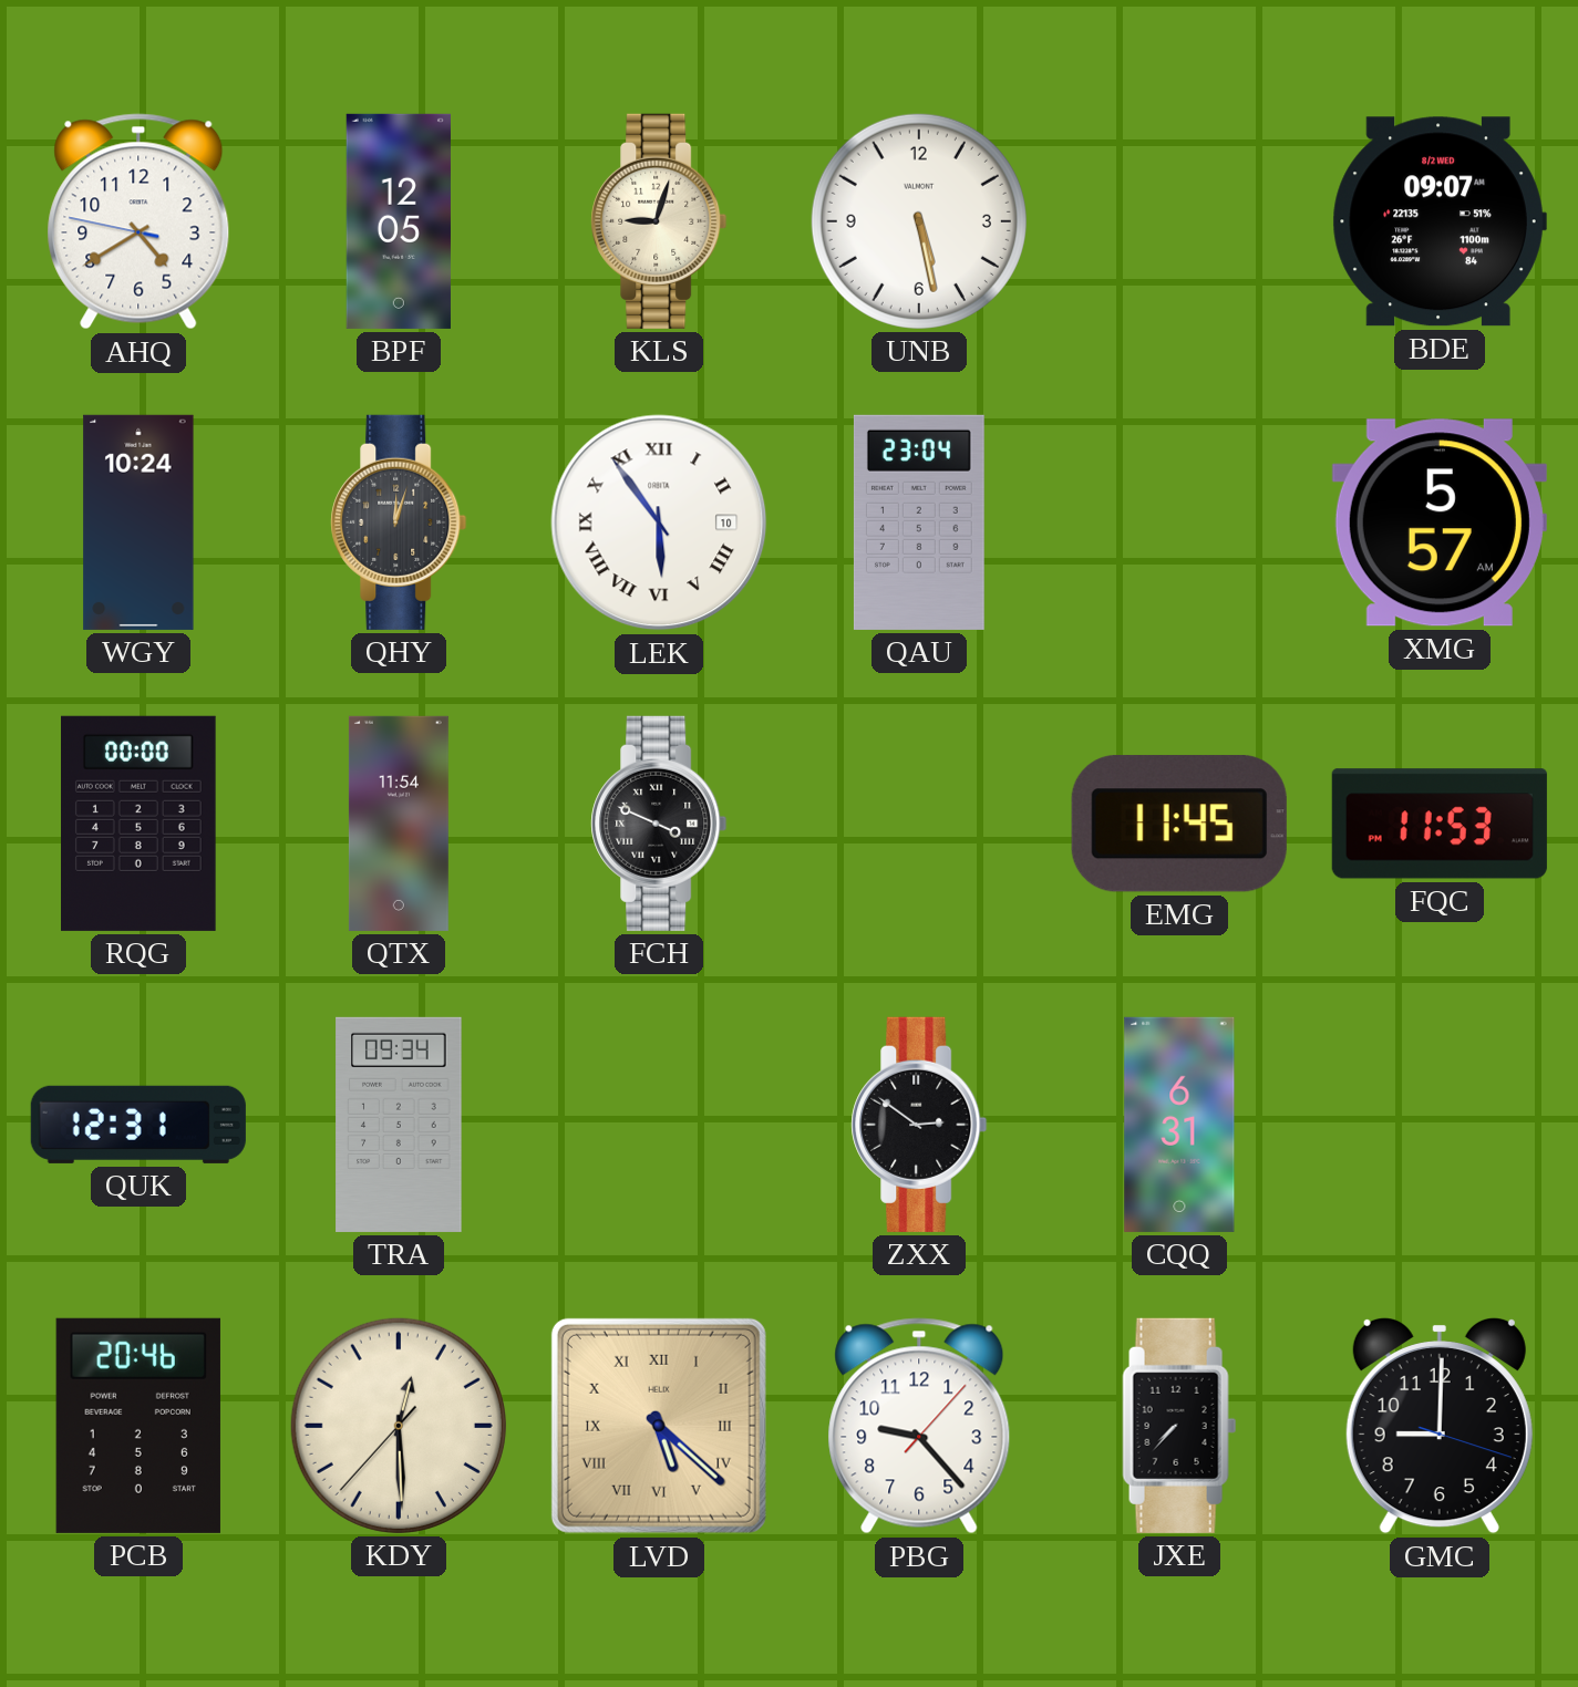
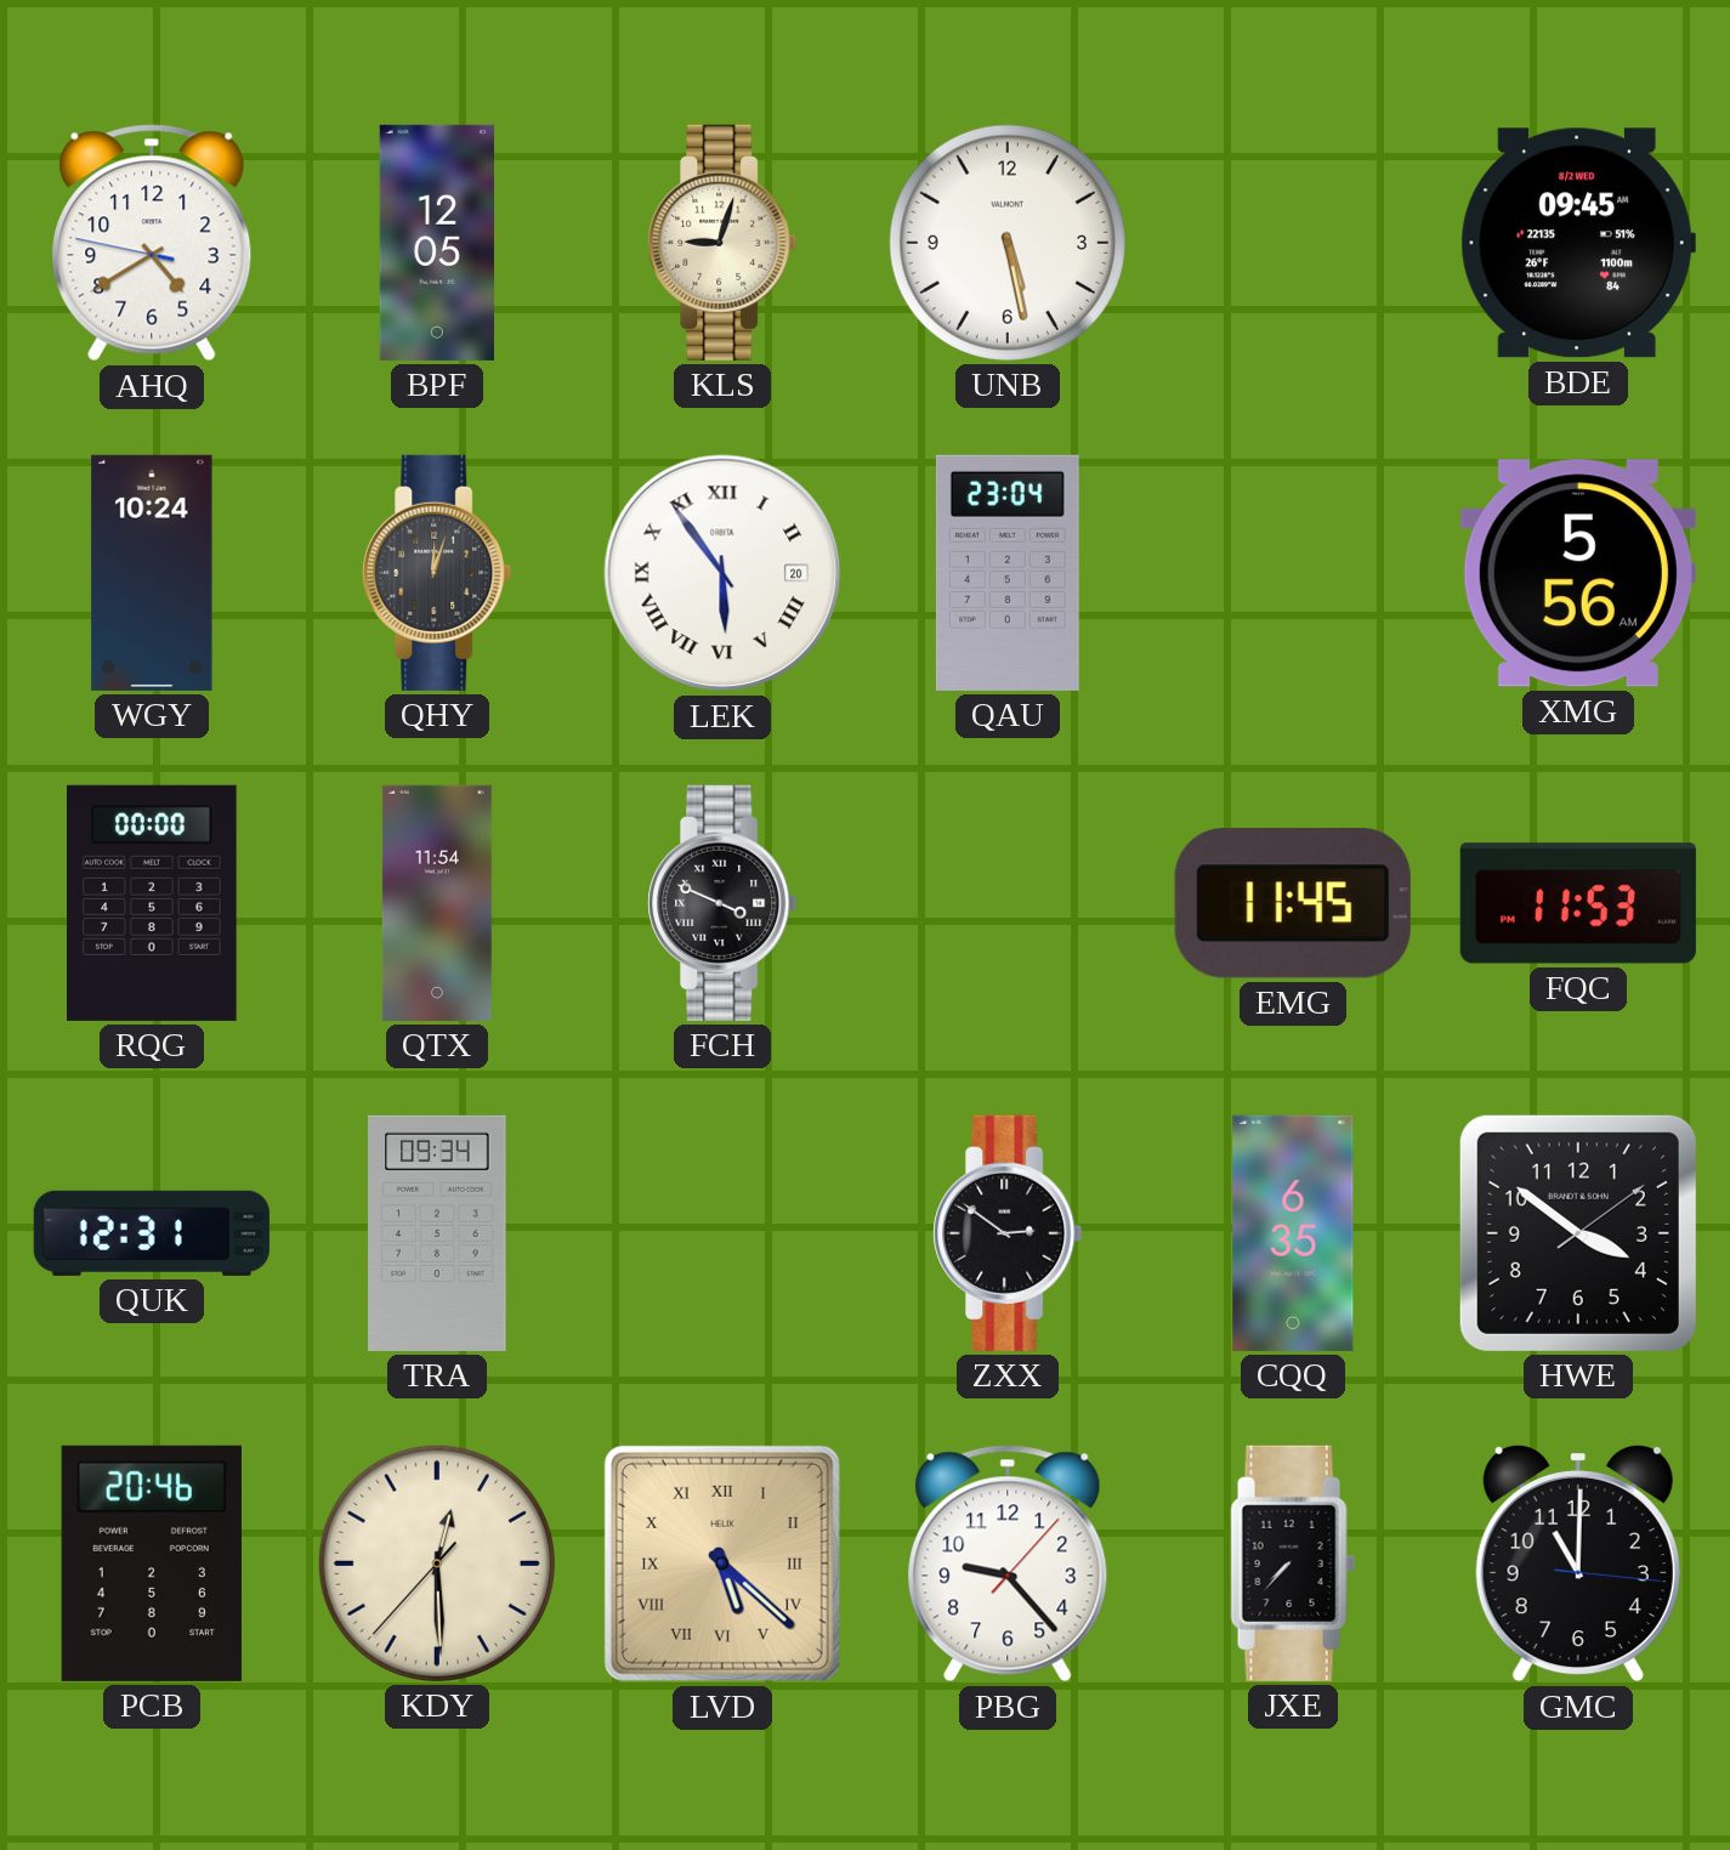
BDE: 09:07 -> 09:45
LEK date: 10 -> 20
XMG: 5:57 -> 5:56
CQQ: 6:31 -> 6:35
HWE: none -> 3:51
GMC: 9:00 -> 11:00
